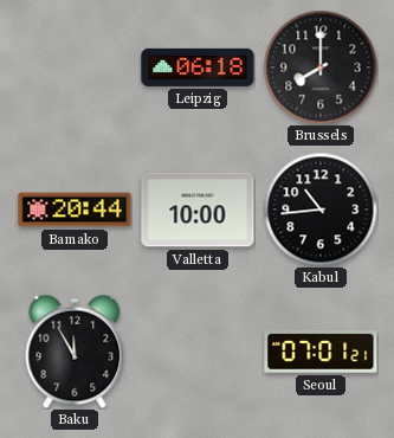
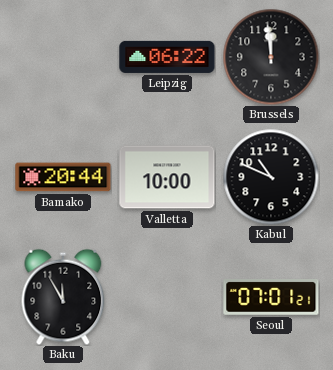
Leipzig: 06:18 -> 06:22
Brussels: 8:00 -> 11:59
Kabul: 10:44 -> 10:49
